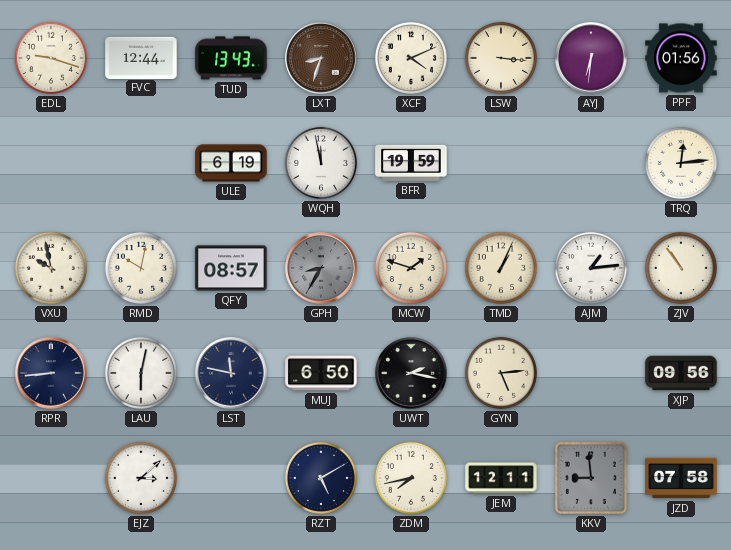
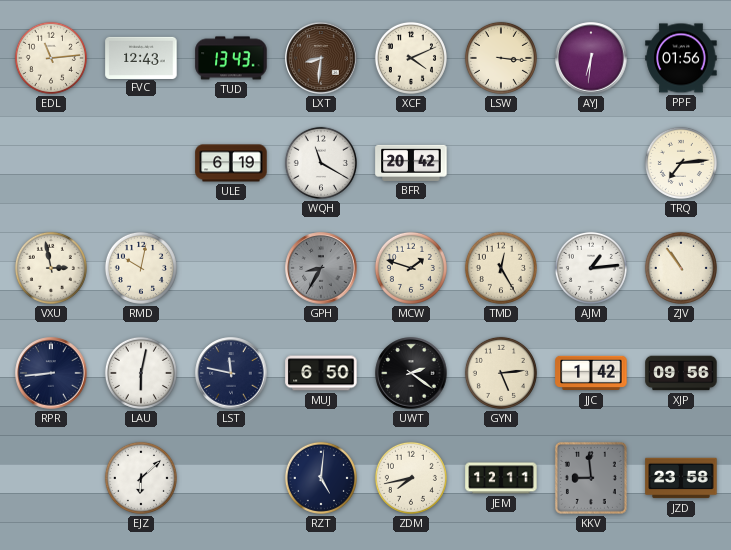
EDL: 9:18 -> 11:14
FVC: 12:44 -> 12:43
LXT: 8:33 -> 8:31
WQH: 11:58 -> 11:20
BFR: 19:59 -> 20:42
TRQ: 12:14 -> 7:14
VXU: 9:58 -> 2:58
QFY: 08:57 -> none
TMD: 1:04 -> 12:25
UWT: 2:17 -> 2:21
JJC: none -> 1:42
EJZ: 3:08 -> 6:08
RZT: 5:10 -> 5:01
JZD: 07:58 -> 23:58
